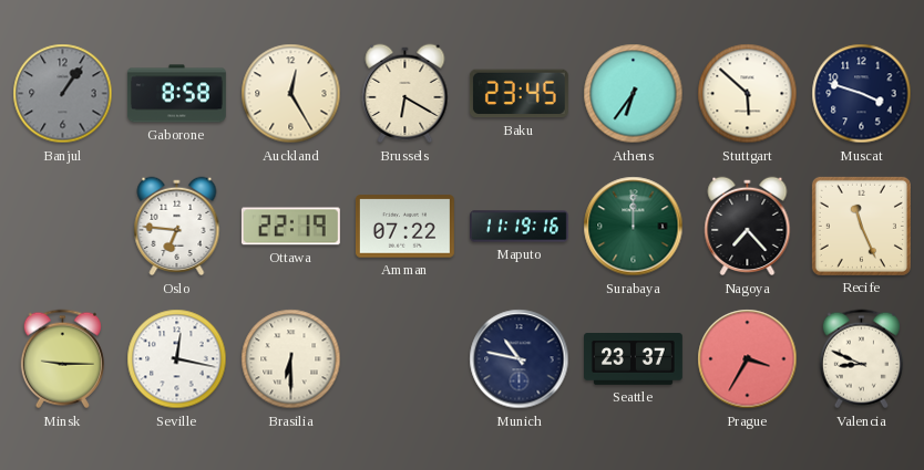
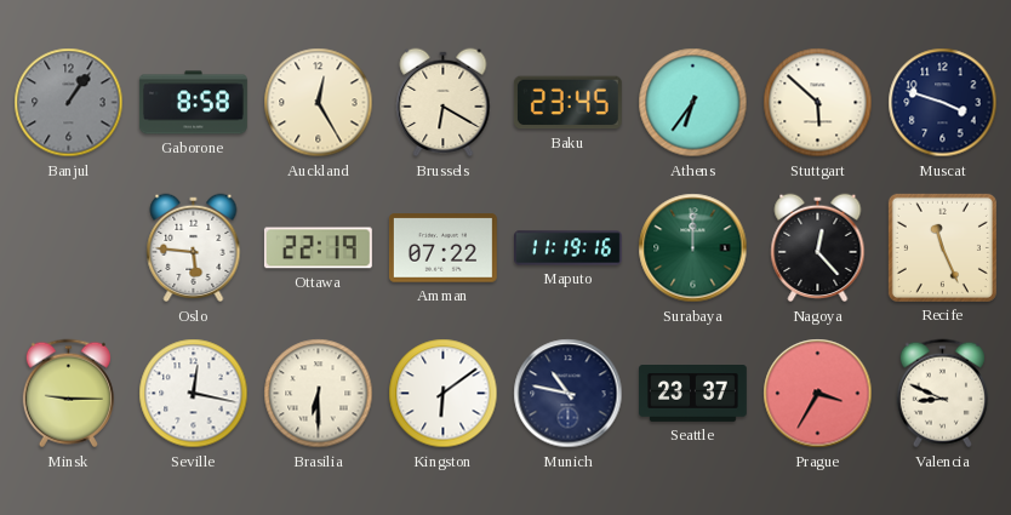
Oslo: 6:46 -> 5:46
Nagoya: 7:23 -> 12:23
Kingston: none -> 6:09
